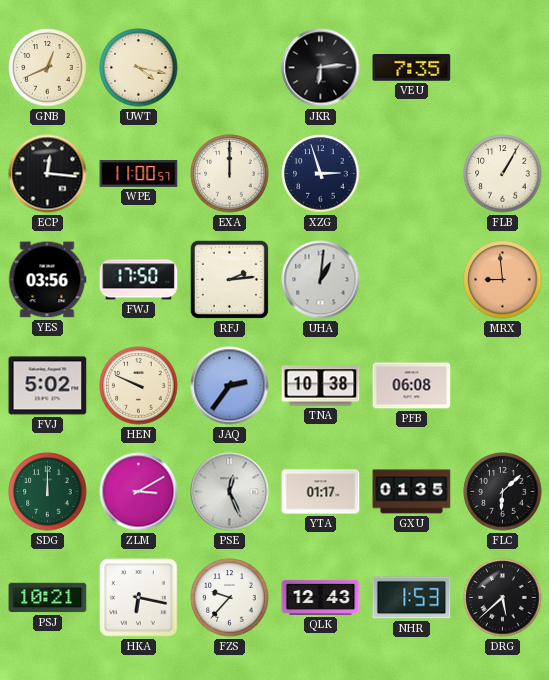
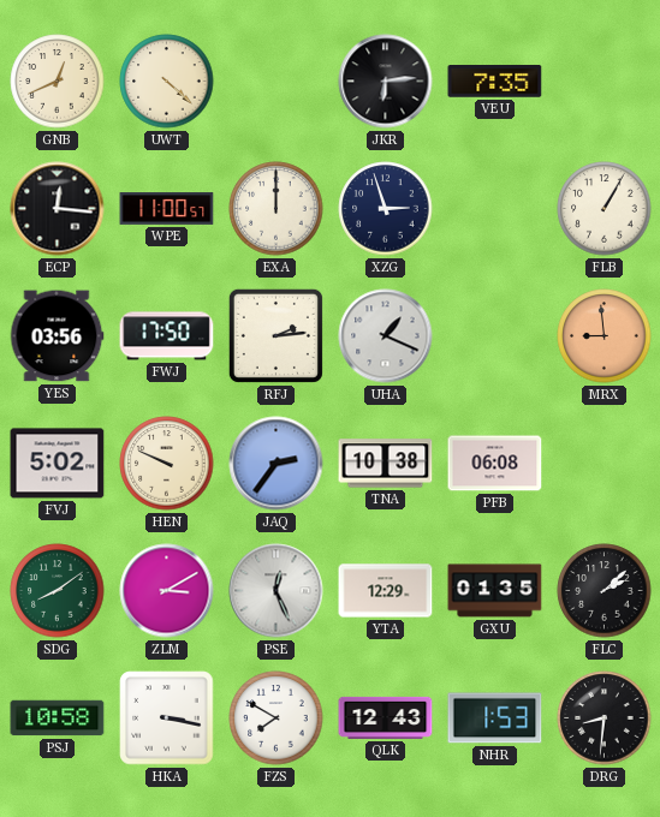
UWT: 4:17 -> 4:22
UHA: 1:01 -> 1:19
SDG: 12:00 -> 8:09
YTA: 01:17 -> 12:29
FLC: 6:08 -> 2:08
PSJ: 10:21 -> 10:58
HKA: 6:17 -> 3:17
FZS: 9:37 -> 7:50
DRG: 5:38 -> 8:31
